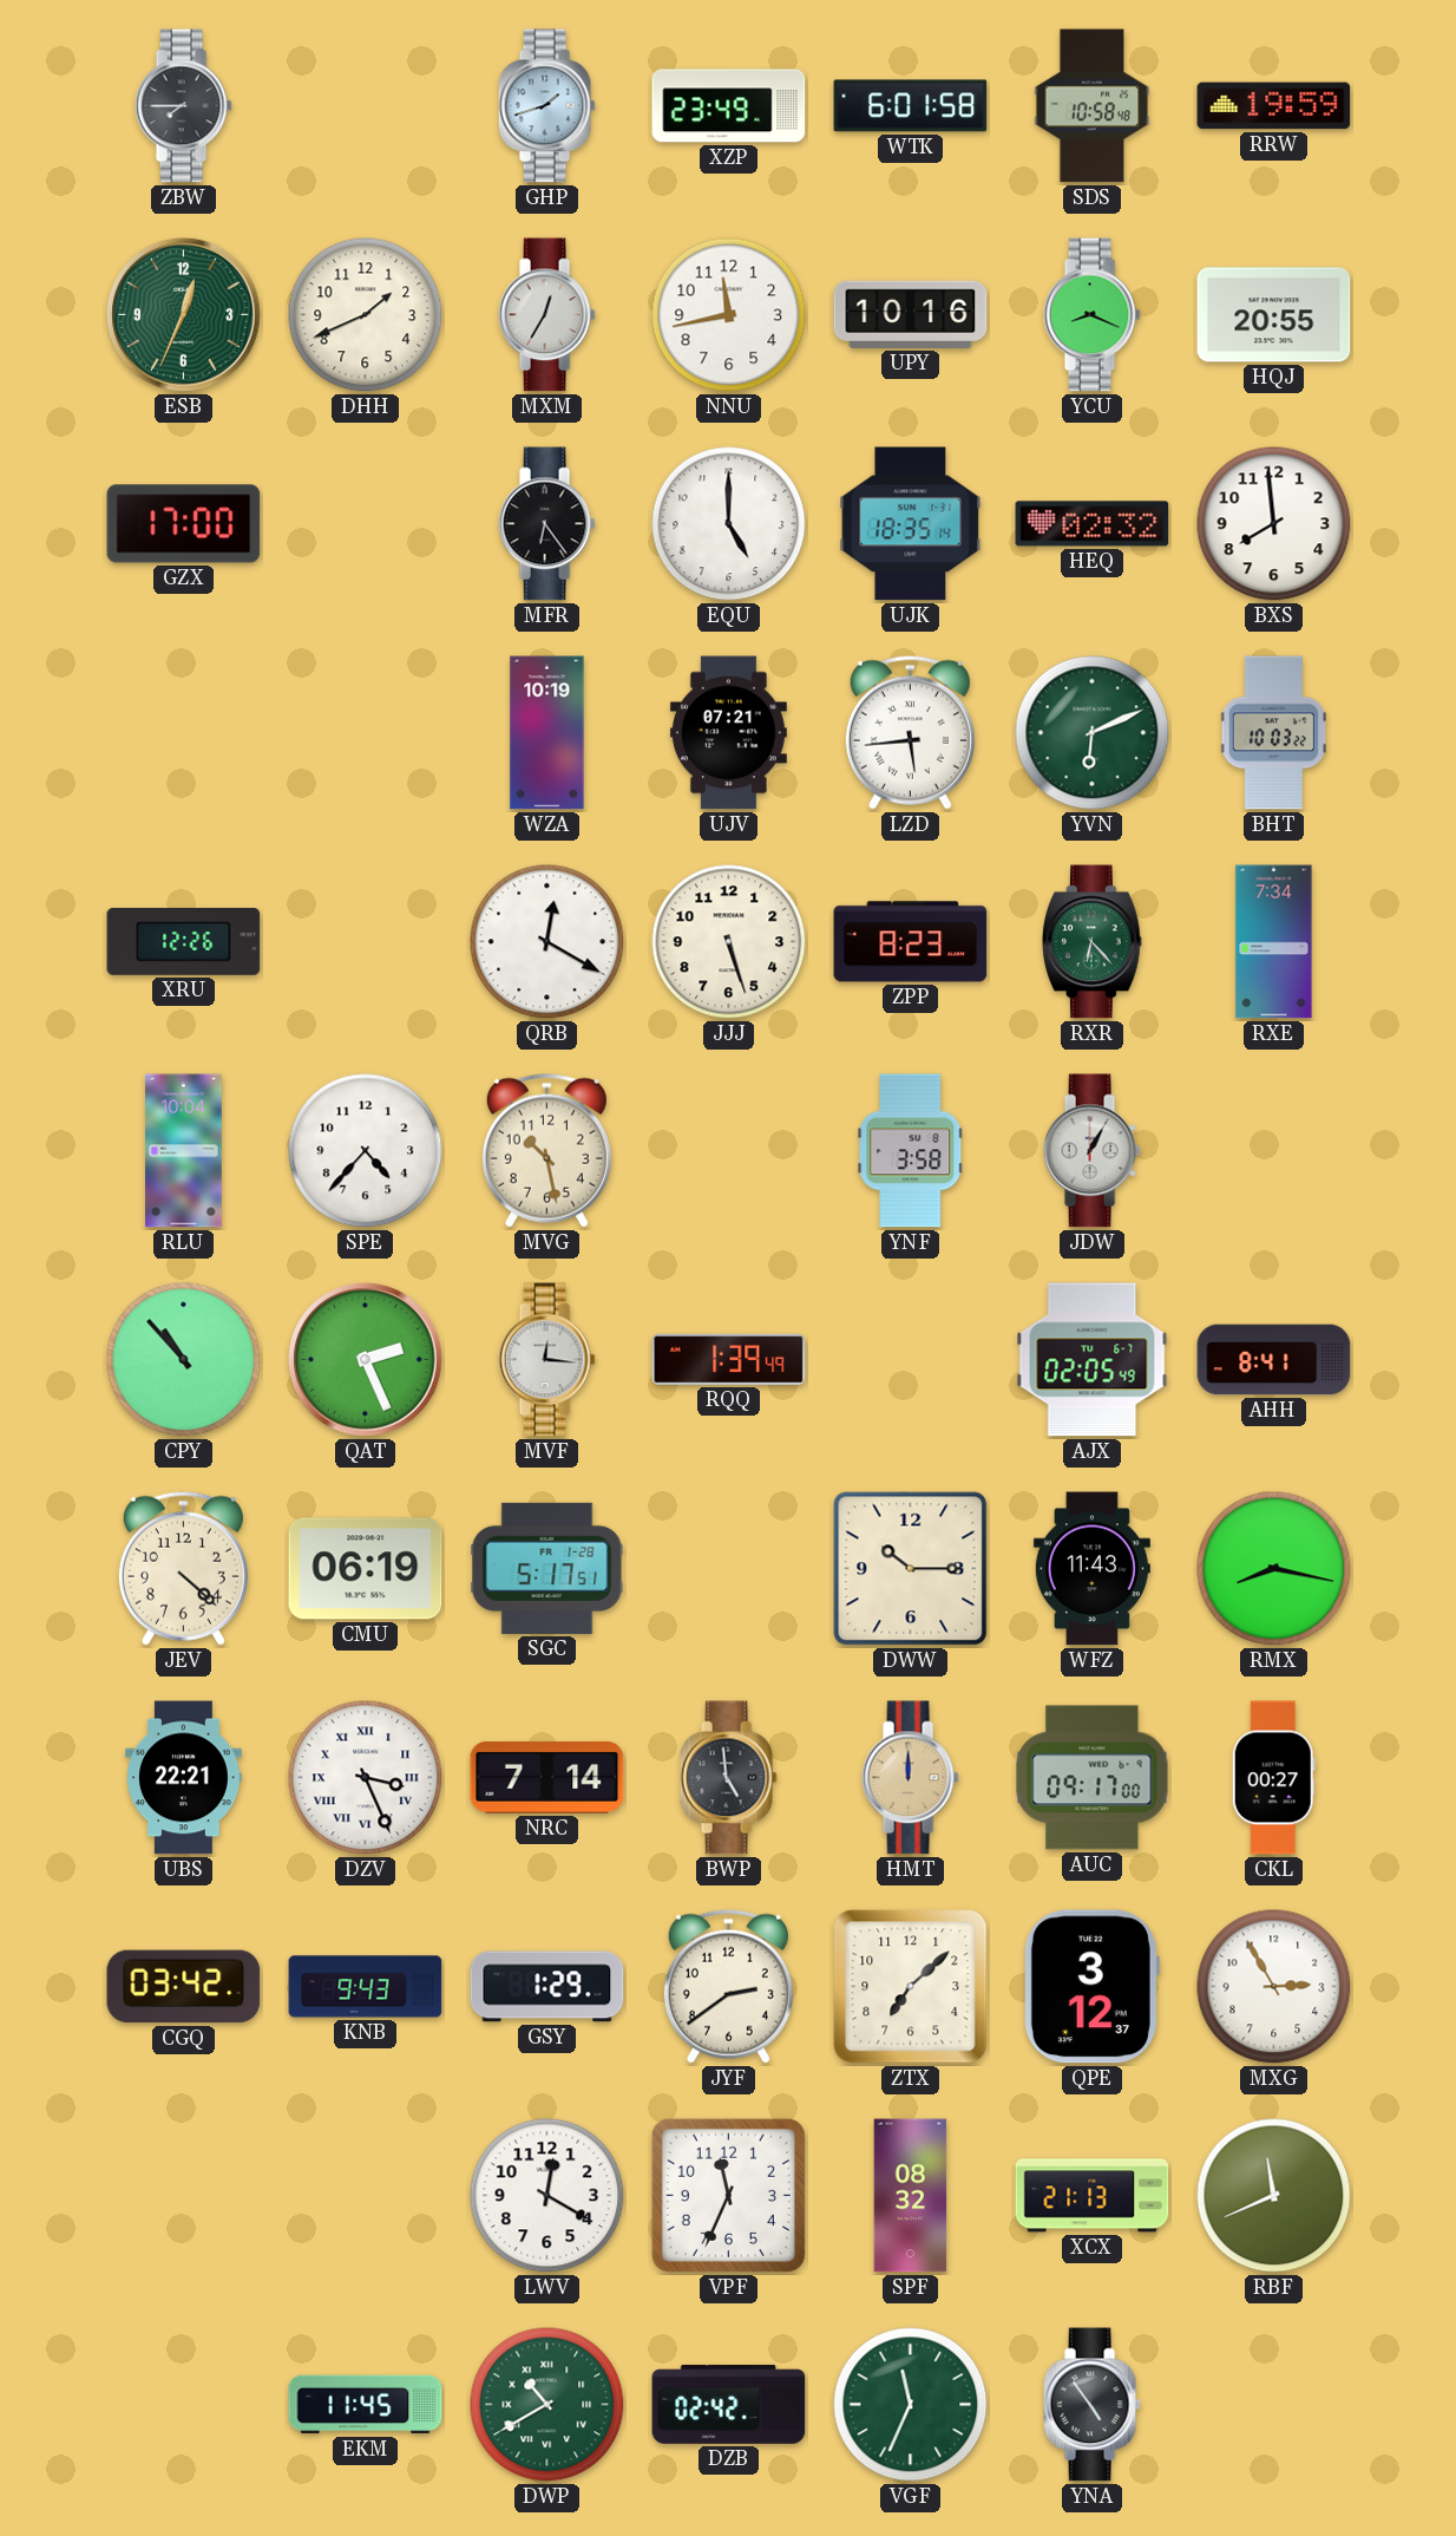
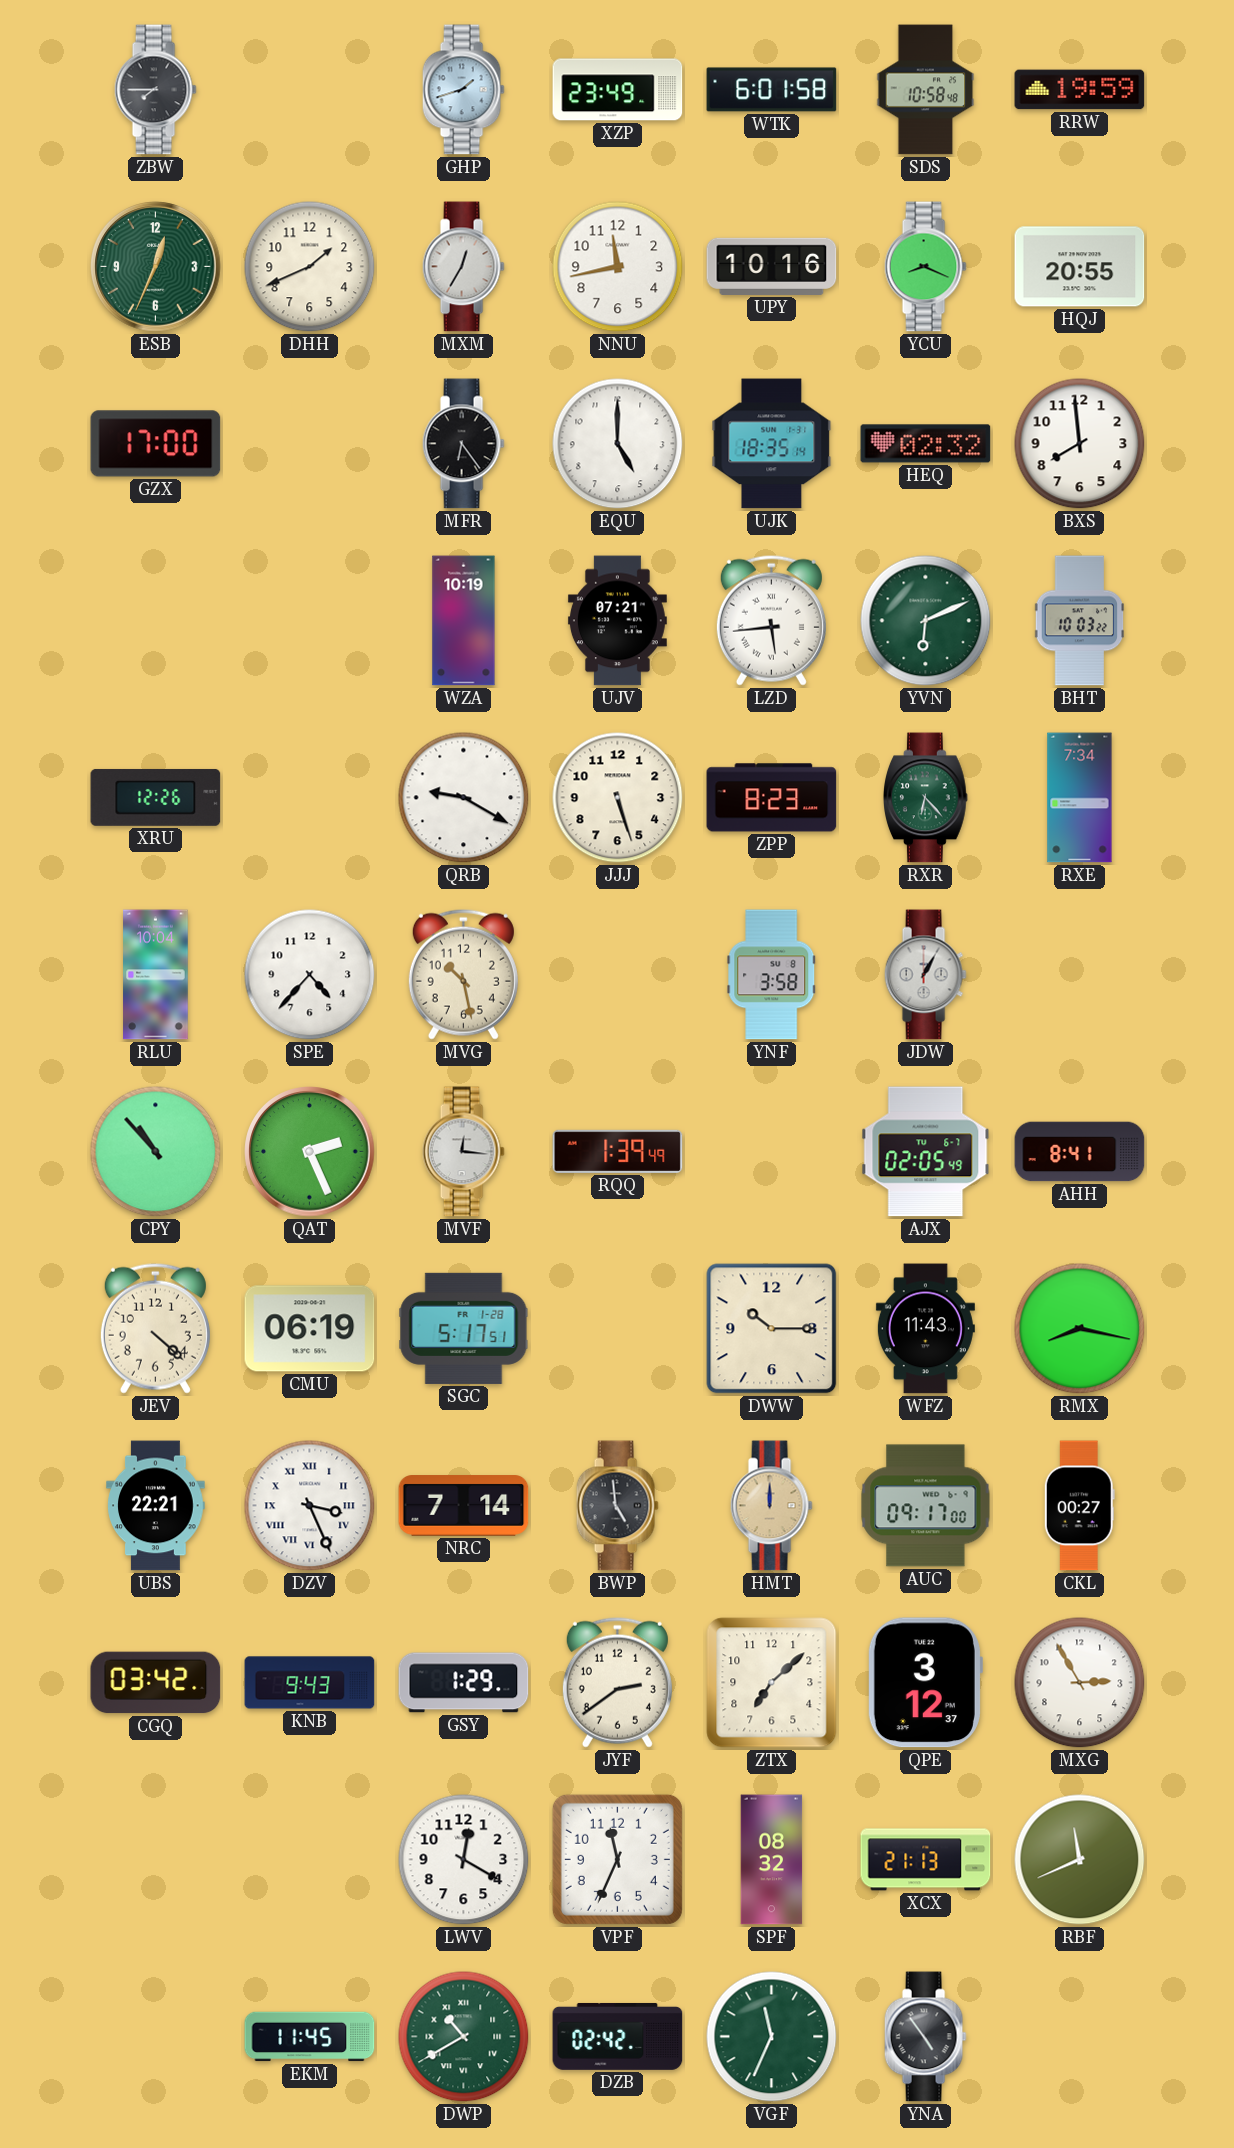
QRB: 12:20 -> 9:20
